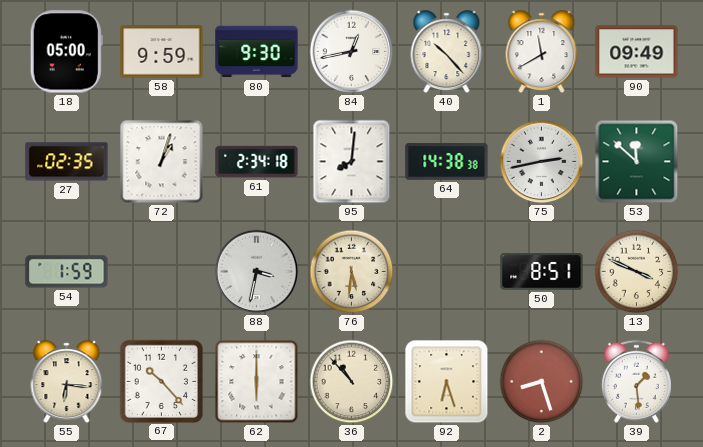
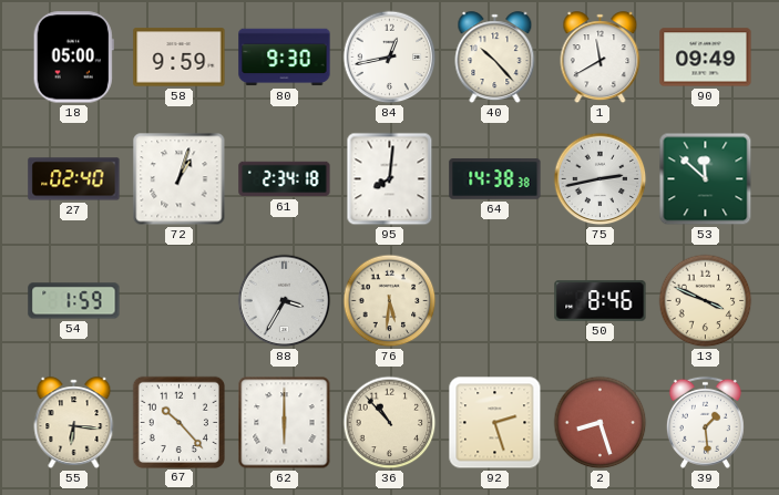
27: 02:35 -> 02:40
88: 3:32 -> 3:35
50: 8:51 -> 8:46
92: 6:27 -> 2:27
